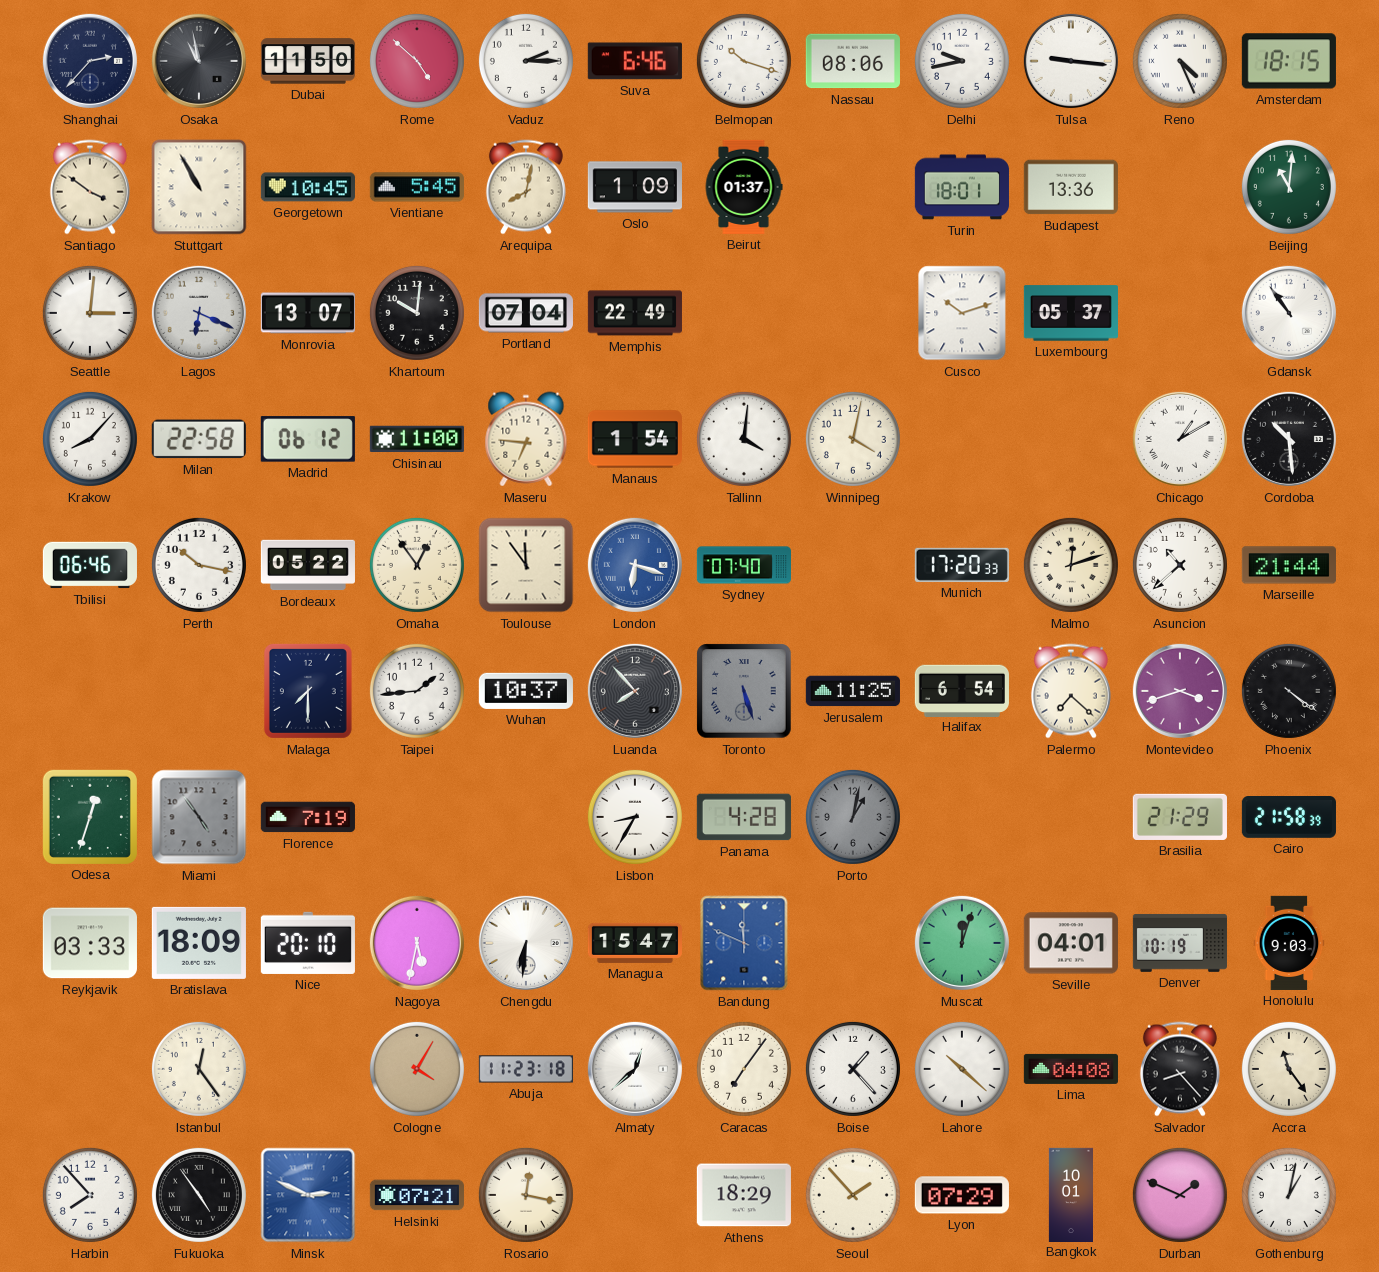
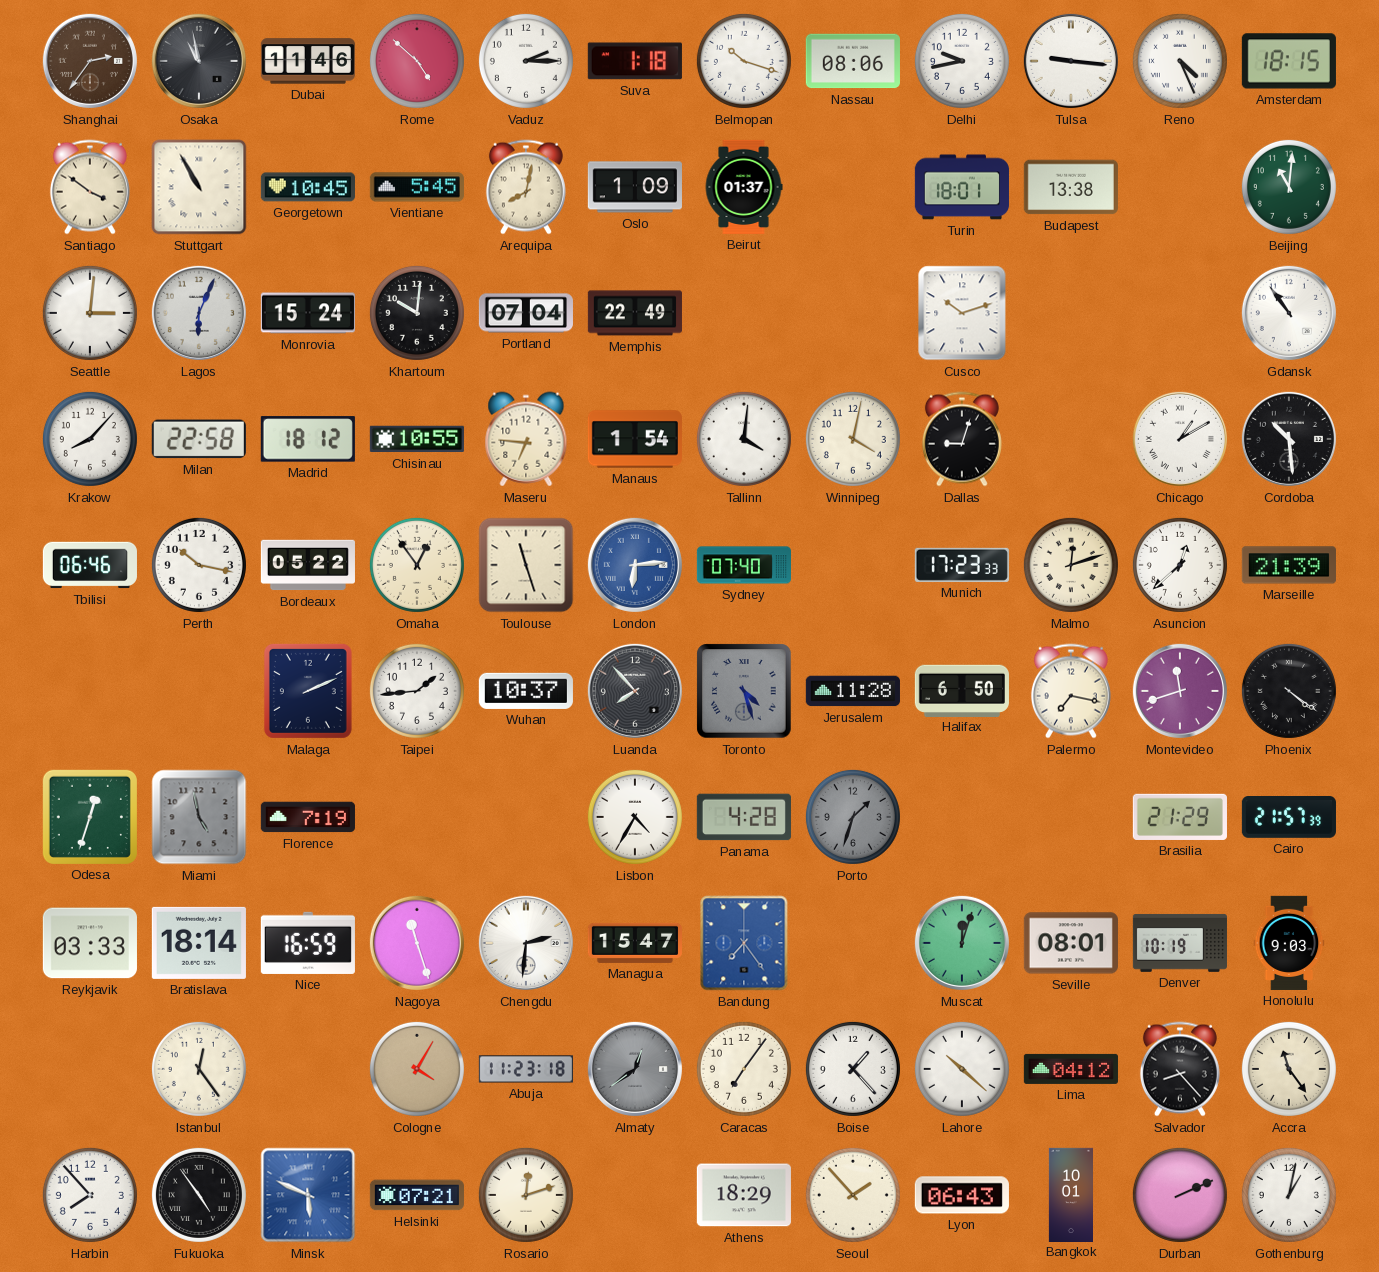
Shanghai: 2:37 -> 2:36
Shanghai dial: navy -> brown
Dubai: 11:50 -> 11:46
Suva: 6:46 -> 1:18
Budapest: 13:36 -> 13:38
Lagos: 6:19 -> 6:04
Monrovia: 13:07 -> 15:24
Luxembourg: 05:37 -> none
Madrid: 06:12 -> 18:12
Chisinau: 11:00 -> 10:55
Dallas: none -> 9:03
Toulouse: 11:54 -> 11:27
London: 6:18 -> 6:14
Munich: 17:20 -> 17:23
Asuncion: 10:38 -> 12:38
Marseille: 21:44 -> 21:39
Malaga: 7:30 -> 2:11
Toronto: 5:27 -> 4:27
Jerusalem: 11:25 -> 11:28
Halifax: 6:54 -> 6:50
Palermo: 7:22 -> 7:17
Montevideo: 3:42 -> 11:42
Miami: 4:54 -> 4:58
Lisbon: 8:35 -> 4:35
Porto: 1:02 -> 1:33
Cairo: 21:58 -> 21:57
Bratislava: 18:09 -> 18:14
Nice: 20:10 -> 16:59
Nagoya: 5:32 -> 11:27
Chengdu: 6:31 -> 2:31
Bandung: 11:49 -> 7:24
Seville: 04:01 -> 08:01
Almaty: 12:38 -> 12:39
Almaty dial: white -> grey
Lima: 04:08 -> 04:12
Minsk: 2:49 -> 5:49
Rosario: 12:17 -> 12:12
Lyon: 07:29 -> 06:43
Durban: 1:49 -> 2:11
